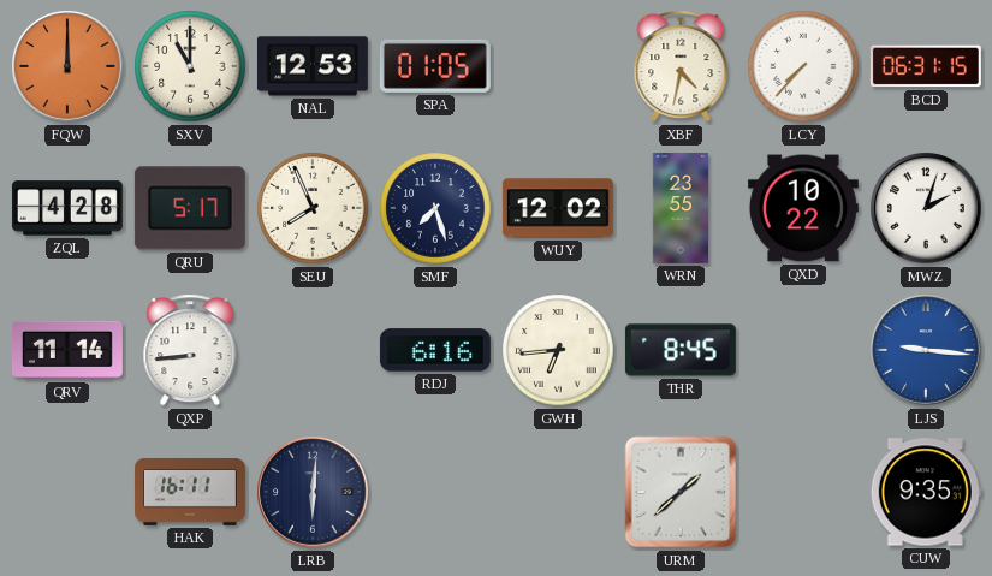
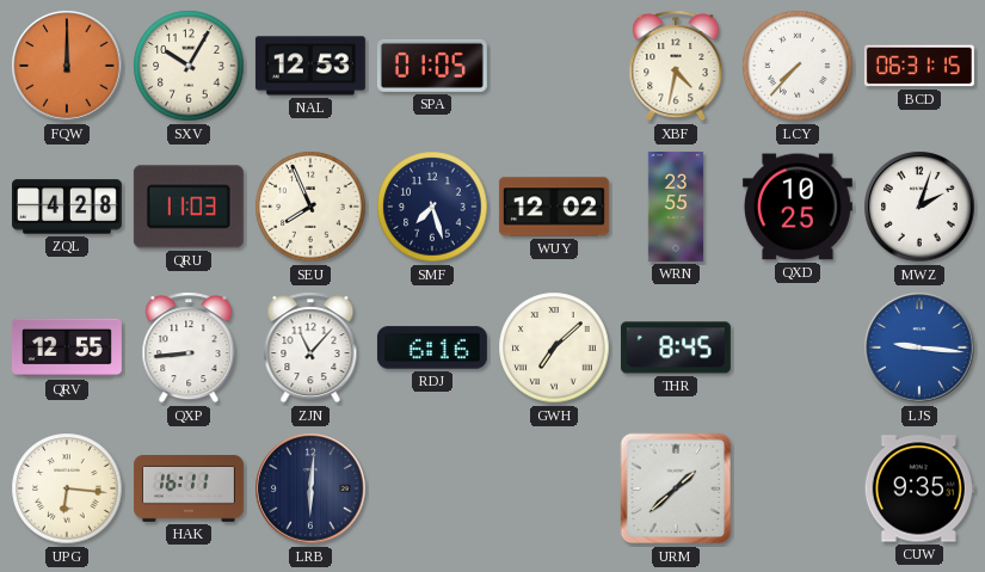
SXV: 11:00 -> 10:05
QRU: 5:17 -> 11:03
QXD: 10:22 -> 10:25
QRV: 11:14 -> 12:55
ZJN: none -> 11:07
GWH: 6:44 -> 7:08
UPG: none -> 6:16
